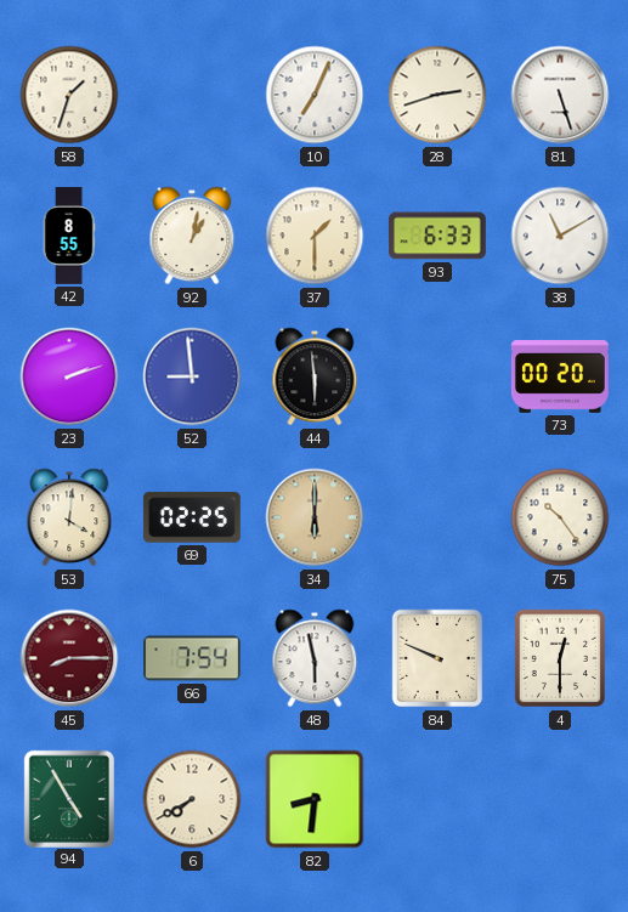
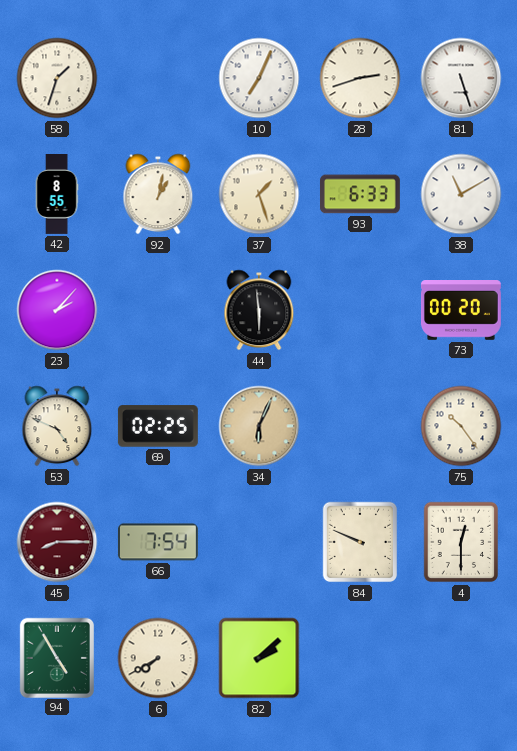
37: 1:30 -> 1:27
23: 2:12 -> 2:07
52: 8:59 -> none
53: 4:01 -> 4:49
34: 6:00 -> 6:04
48: 5:58 -> none
82: 8:31 -> 2:08
